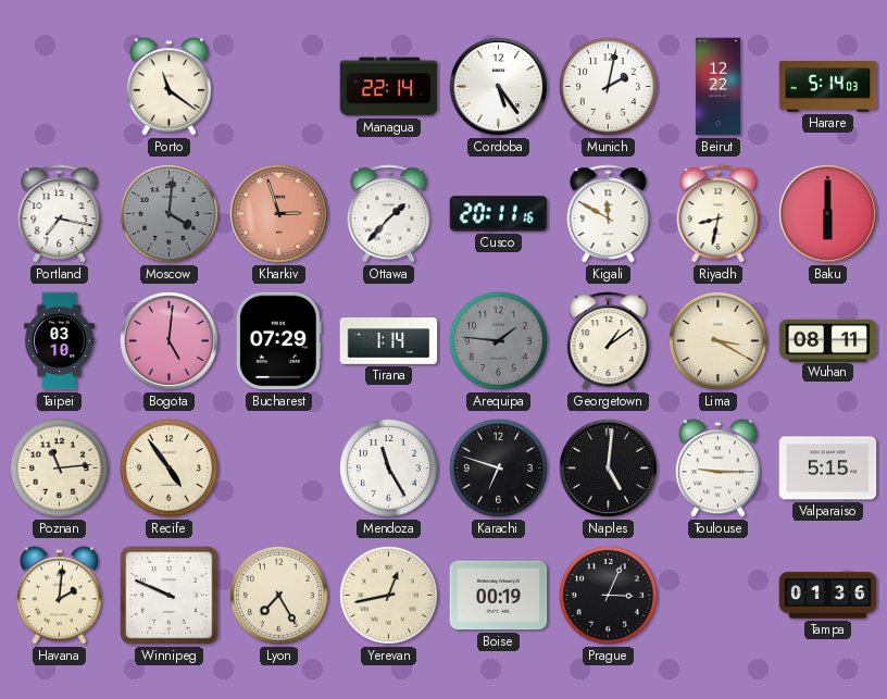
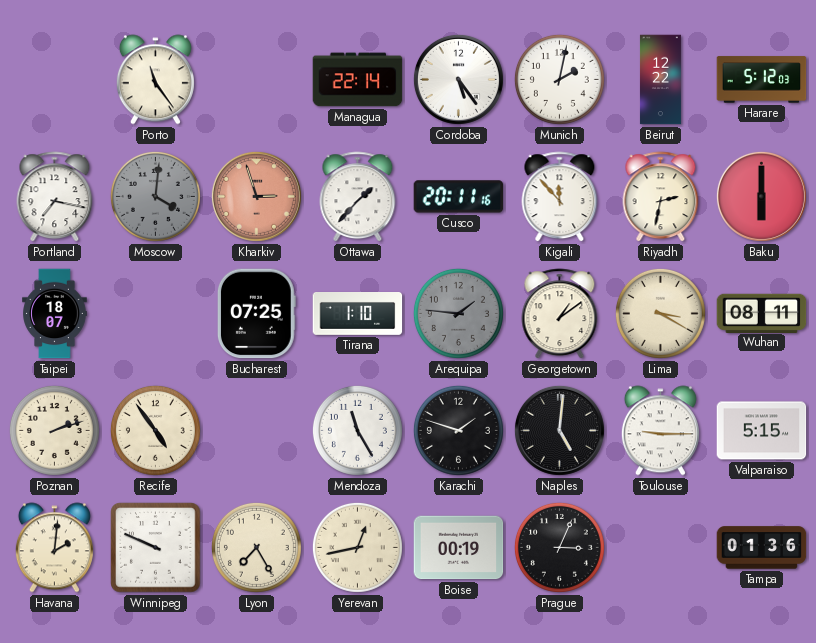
Porto: 11:21 -> 11:24
Harare: 5:14 -> 5:12
Kigali: 11:50 -> 11:53
Riyadh: 8:32 -> 2:32
Taipei: 03:10 -> 18:07
Bogota: 5:01 -> none
Bucharest: 07:29 -> 07:25
Tirana: 1:14 -> 1:10
Poznan: 11:14 -> 2:12
Karachi: 6:48 -> 1:48
